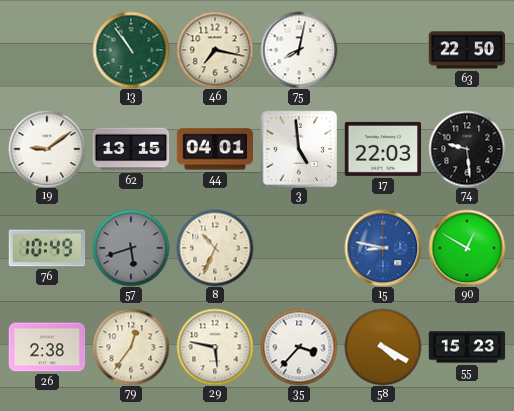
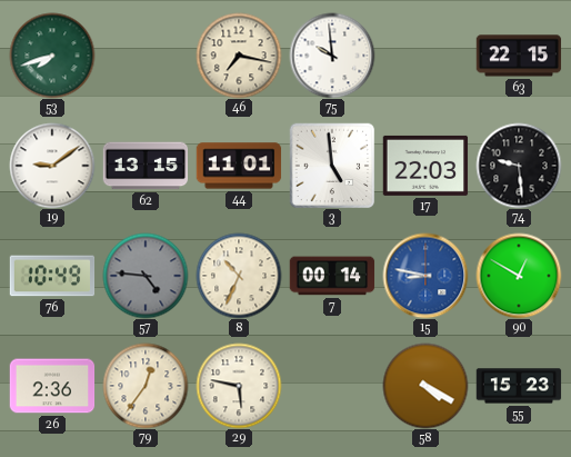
53: none -> 7:42
13: 10:54 -> none
75: 8:02 -> 9:59
63: 22:50 -> 22:15
44: 04:01 -> 11:01
57: 5:42 -> 4:46
7: none -> 00:14
26: 2:38 -> 2:36
35: 3:37 -> none
